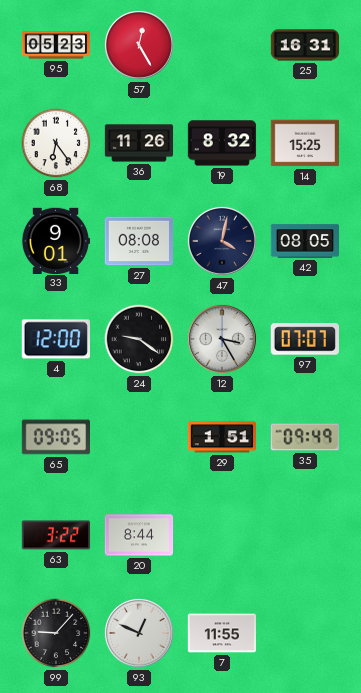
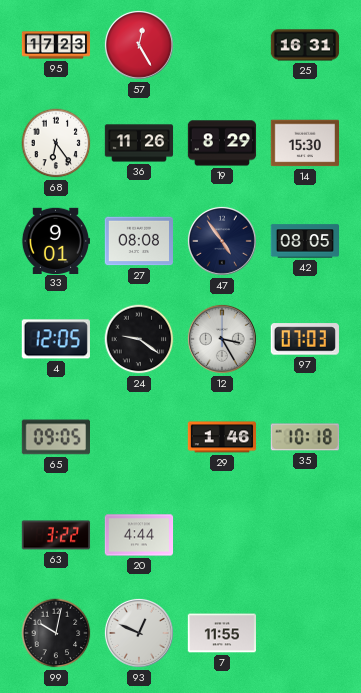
95: 05:23 -> 17:23
19: 8:32 -> 8:29
14: 15:25 -> 15:30
47: 4:02 -> 4:54
4: 12:00 -> 12:05
97: 07:07 -> 07:03
29: 1:51 -> 1:46
35: 09:49 -> 10:18
20: 8:44 -> 4:44
99: 9:07 -> 10:02
